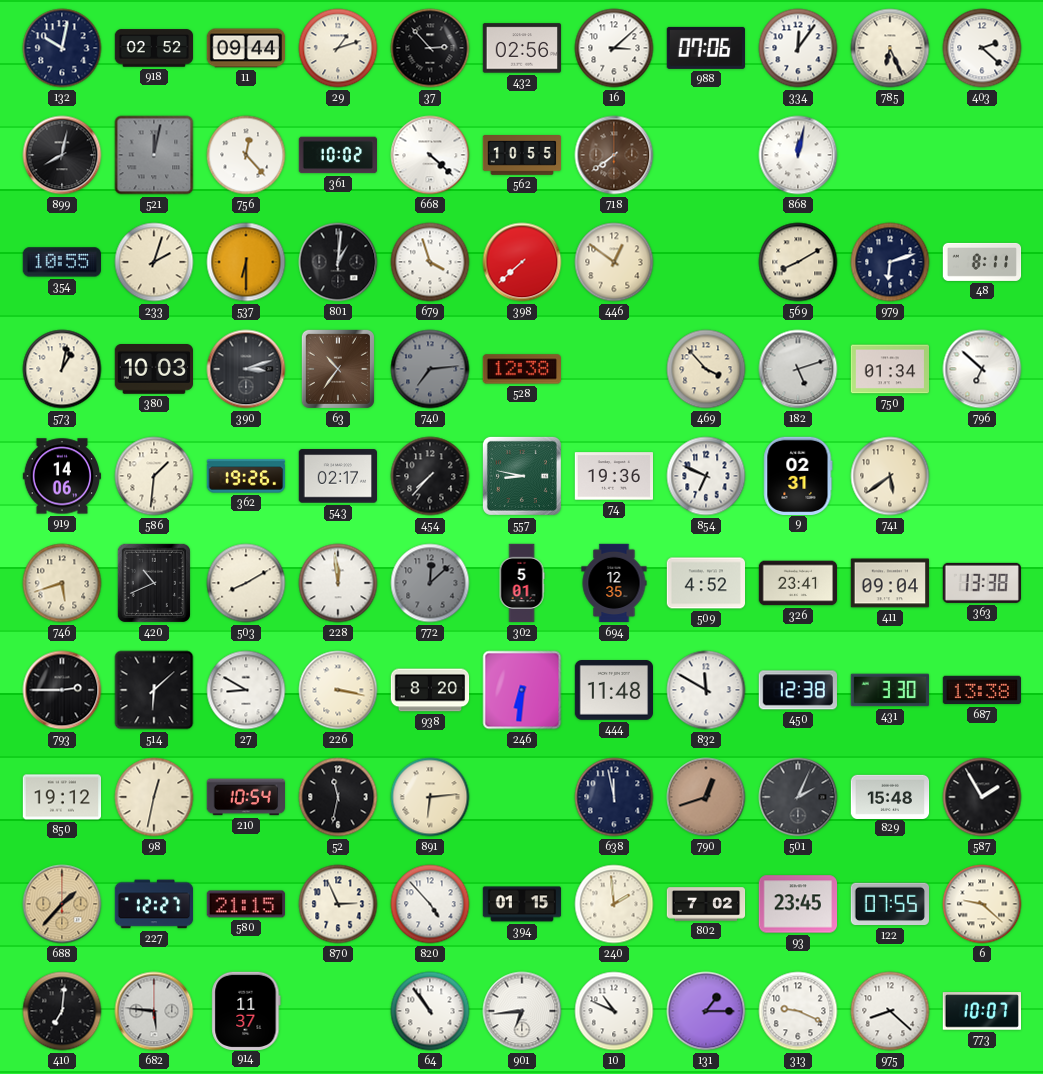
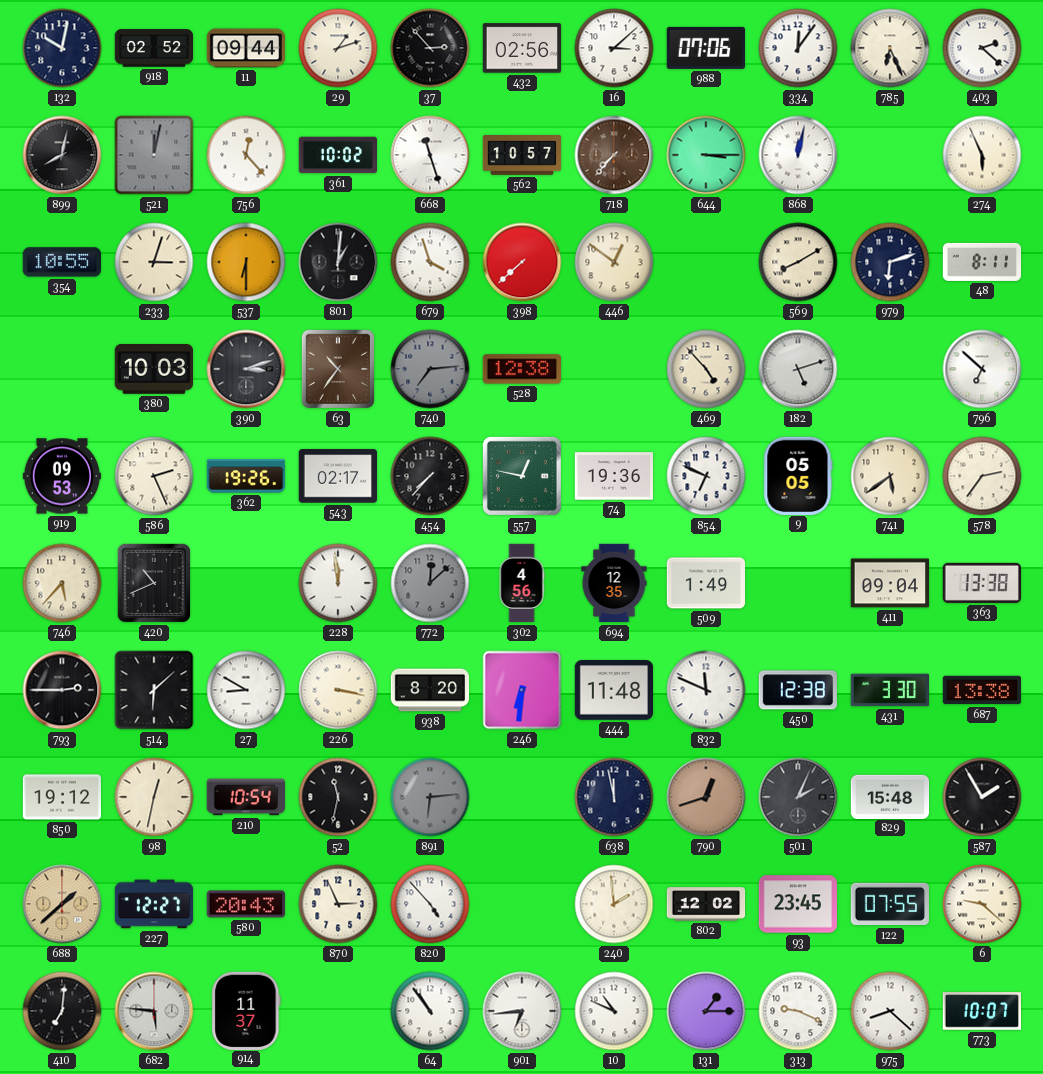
668: 4:22 -> 11:27
562: 10:55 -> 10:57
718: 7:39 -> 7:37
644: none -> 3:15
274: none -> 5:56
233: 2:03 -> 3:03
573: 1:02 -> none
469: 3:53 -> 4:53
750: 01:34 -> none
919: 14:06 -> 09:53
586: 1:31 -> 2:26
557: 8:47 -> 12:47
9: 02:31 -> 05:05
578: none -> 2:36
746: 5:42 -> 5:37
503: 8:10 -> none
302: 5:01 -> 4:56
509: 4:52 -> 1:49
326: 23:41 -> none
832: 11:50 -> 11:49
891 dial: cream -> grey
688: 1:37 -> 1:38
580: 21:15 -> 20:43
394: 01:15 -> none
802: 7:02 -> 12:02
